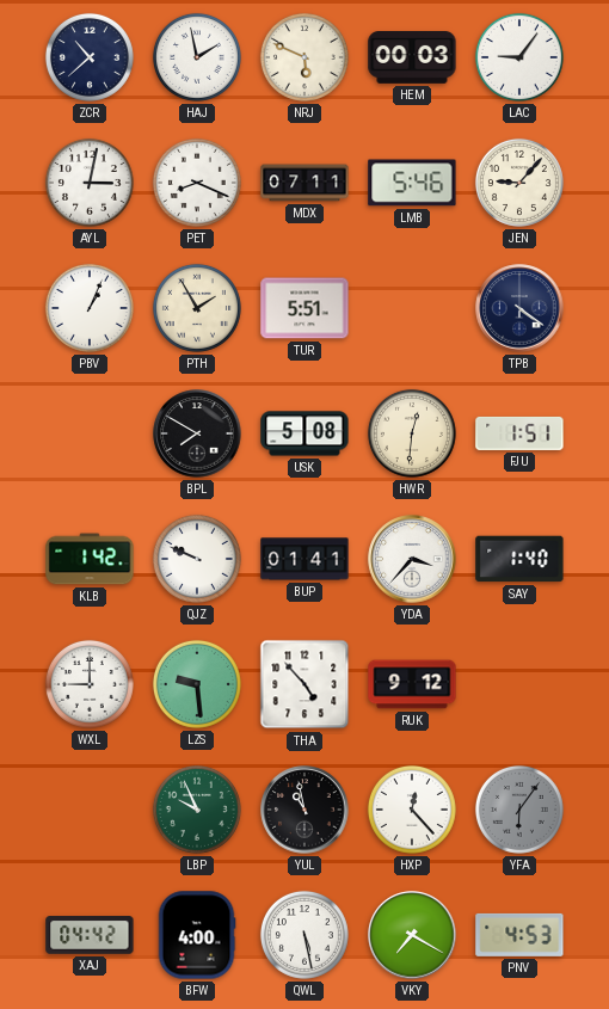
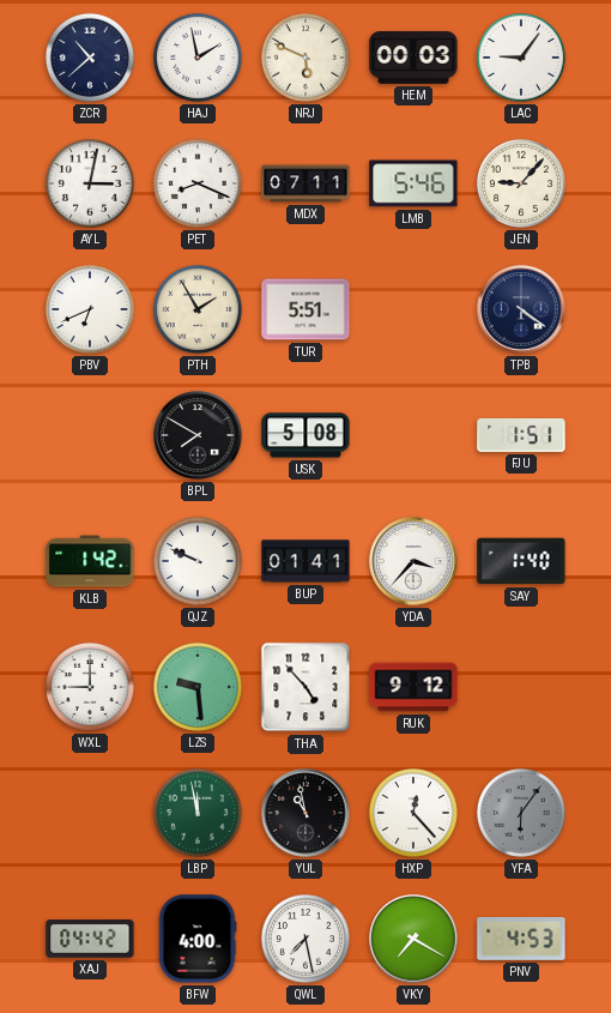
PBV: 1:04 -> 6:41
HWR: 12:31 -> none
LBP: 9:56 -> 11:58
QWL: 5:28 -> 7:28
